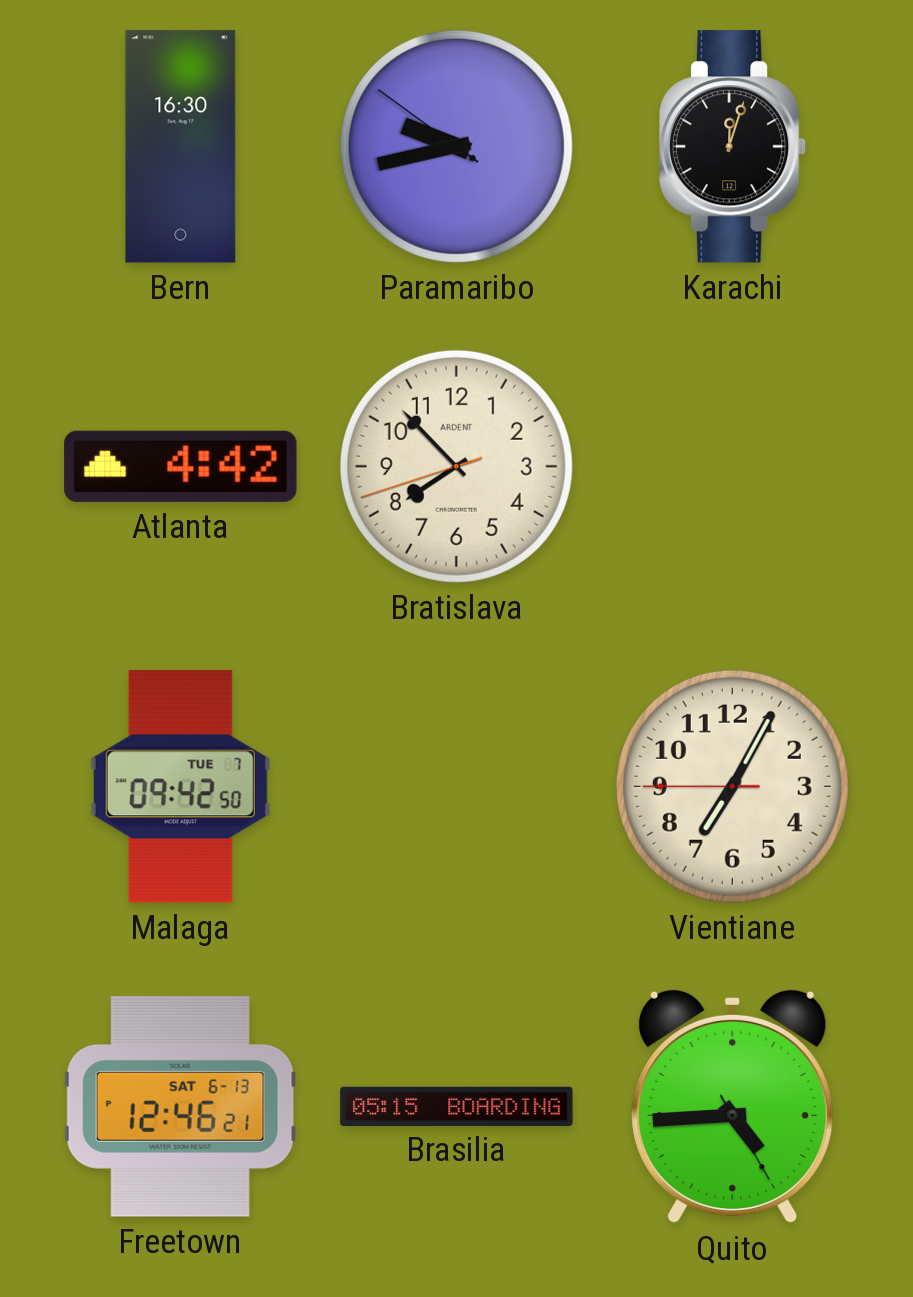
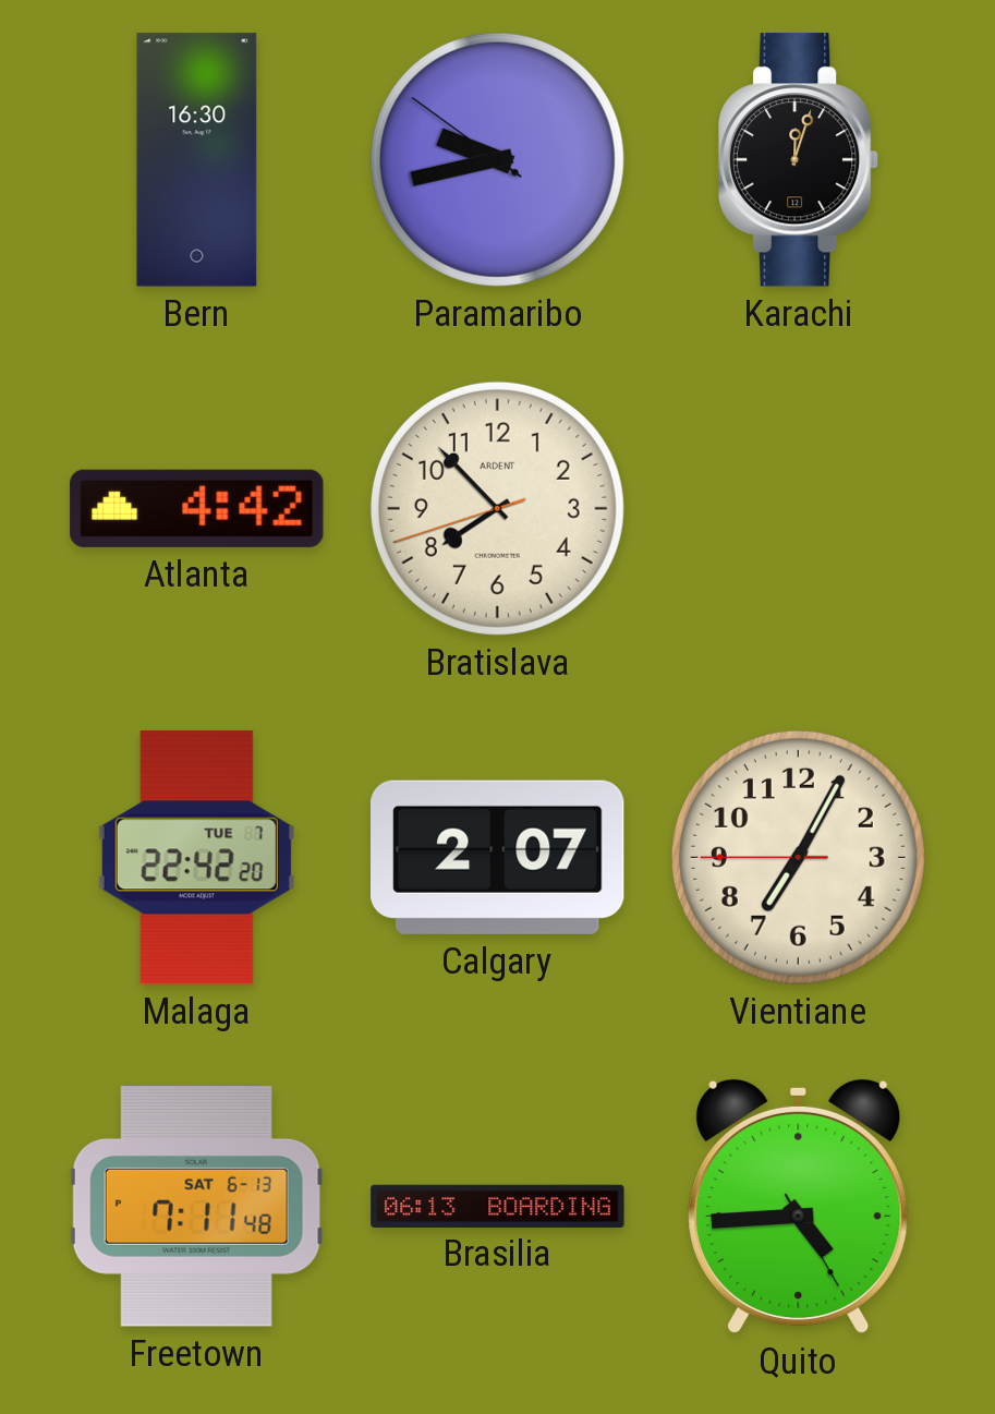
Malaga: 09:42 -> 22:42
Calgary: none -> 2:07
Freetown: 12:46 -> 7:11
Brasilia: 05:15 -> 06:13
